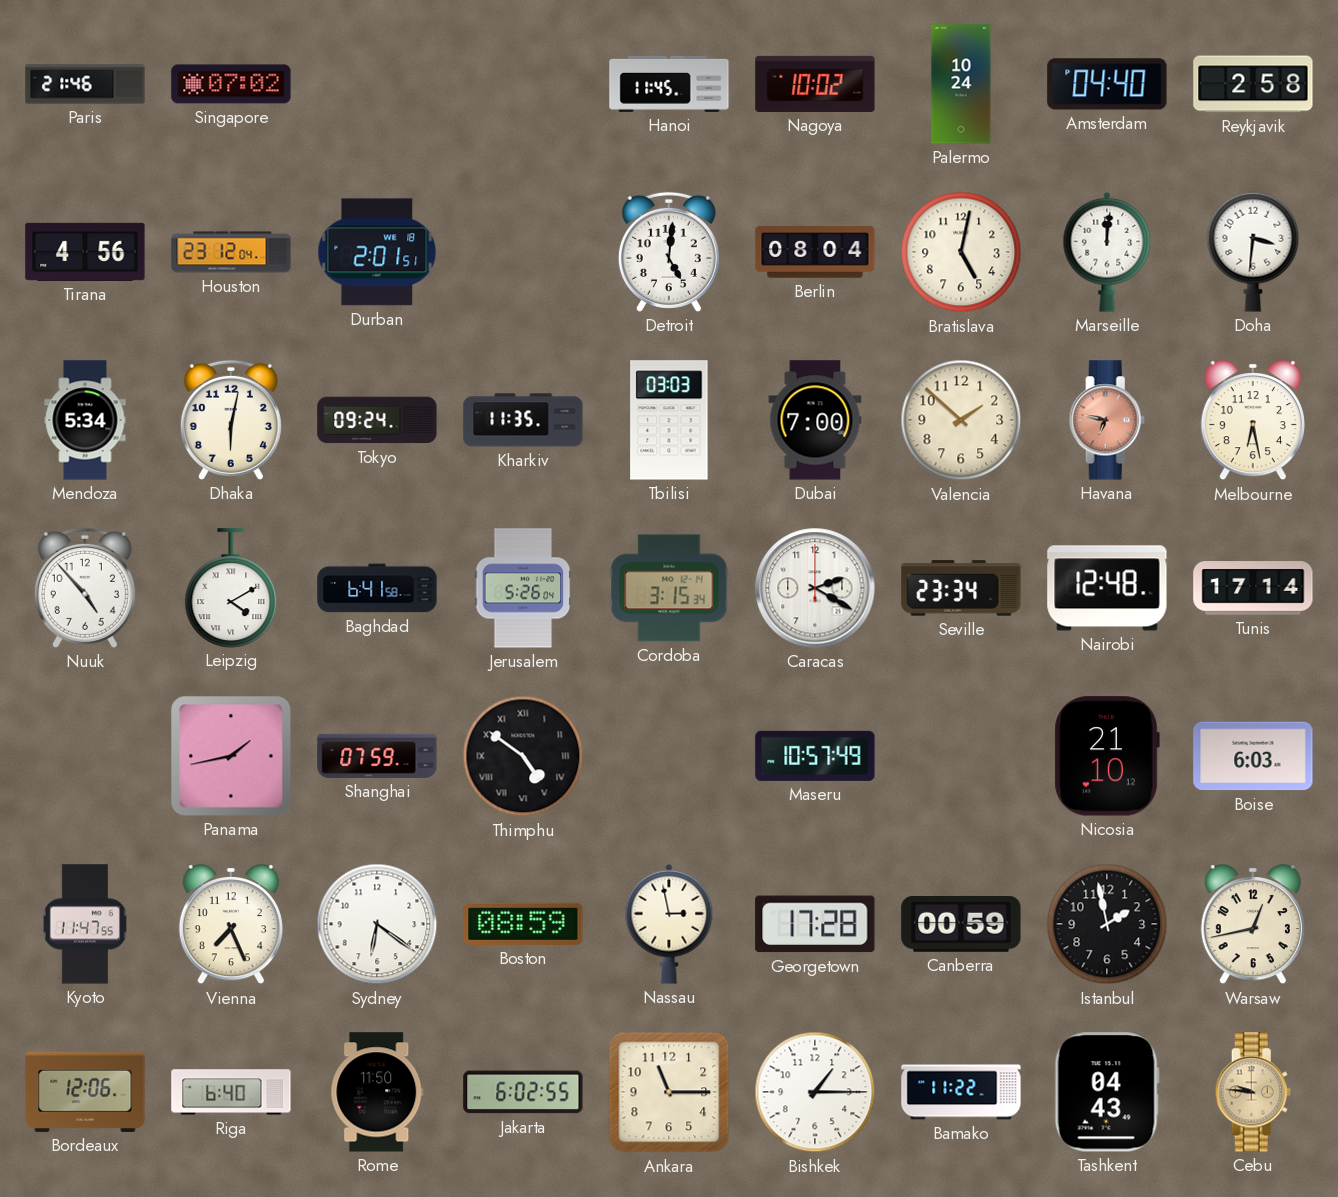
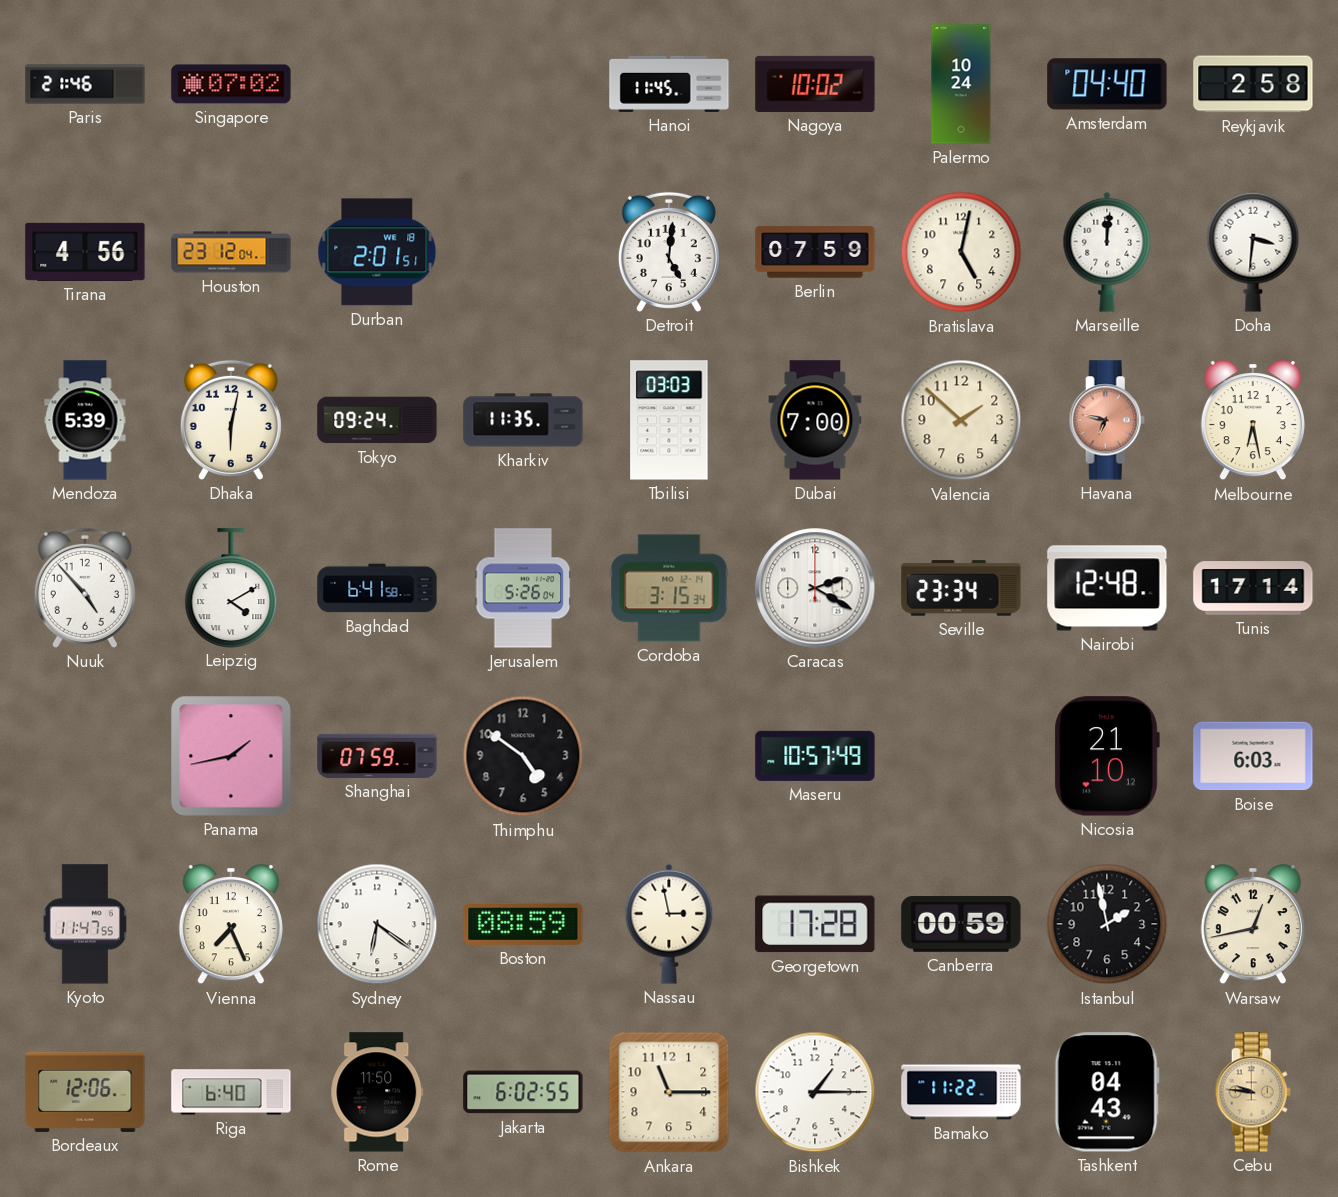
Berlin: 08:04 -> 07:59
Mendoza: 5:34 -> 5:39
Thimphu numerals: Roman -> Arabic
